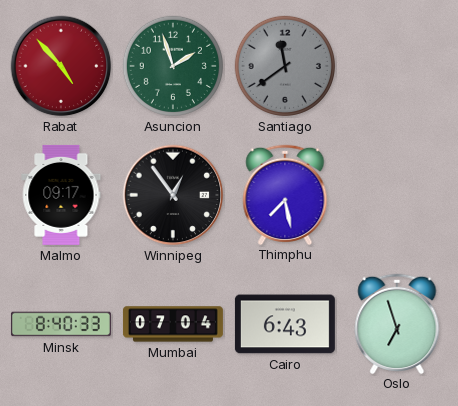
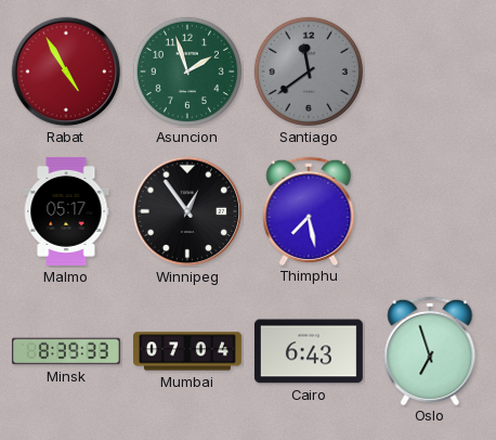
Rabat: 4:53 -> 4:55
Malmo: 09:17 -> 05:17
Minsk: 8:40 -> 8:39
